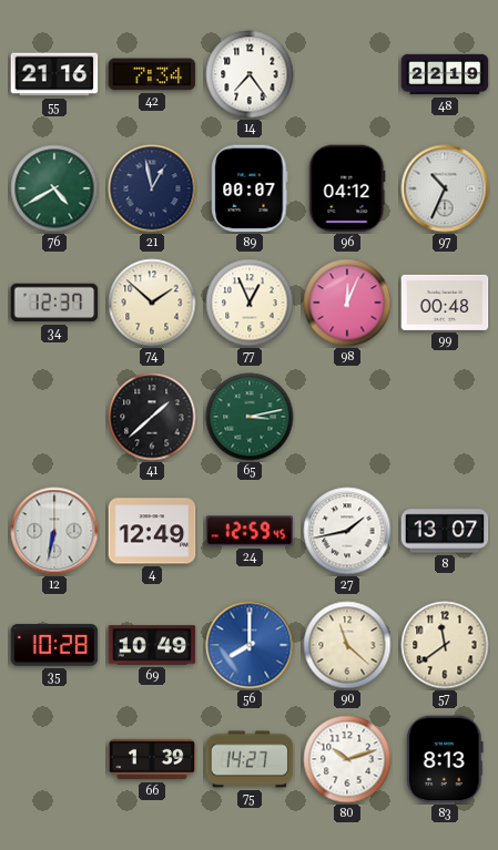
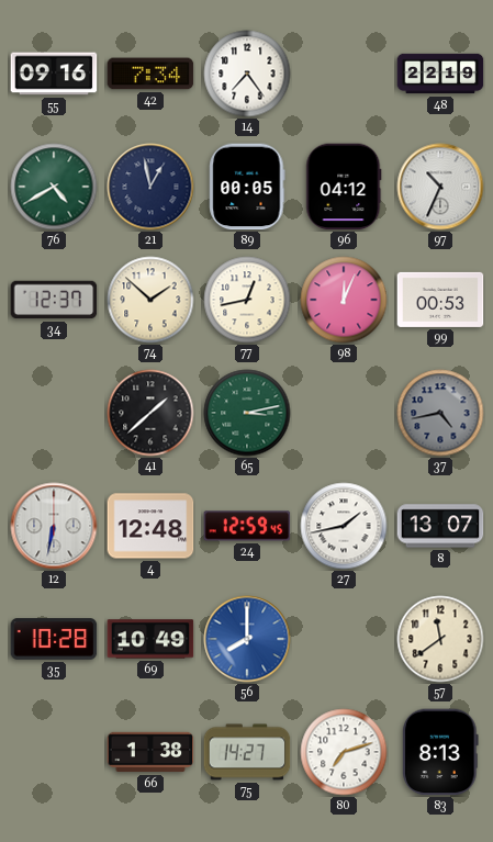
55: 21:16 -> 09:16
89: 00:07 -> 00:05
77: 12:56 -> 12:43
99: 00:48 -> 00:53
37: none -> 4:43
4: 12:49 -> 12:48
90: 11:22 -> none
66: 1:39 -> 1:38
80: 10:12 -> 7:12
